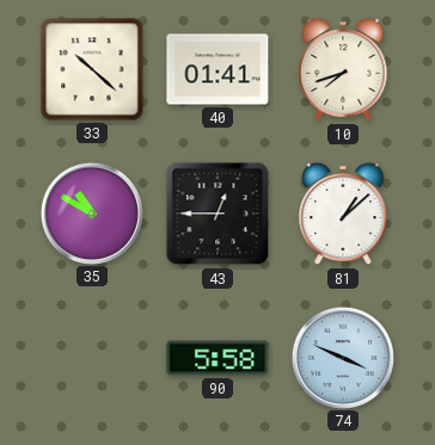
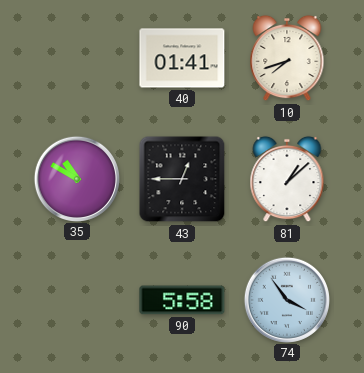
33: 10:22 -> none
74: 3:49 -> 3:54
